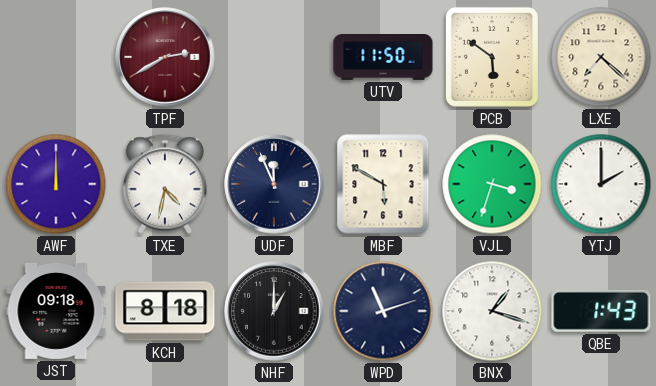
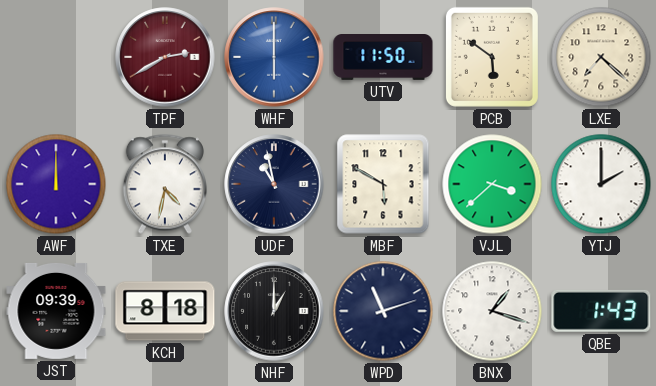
WHF: none -> 6:00
UDF: 11:56 -> 10:58
VJL: 3:33 -> 3:38
JST: 09:18 -> 09:39
